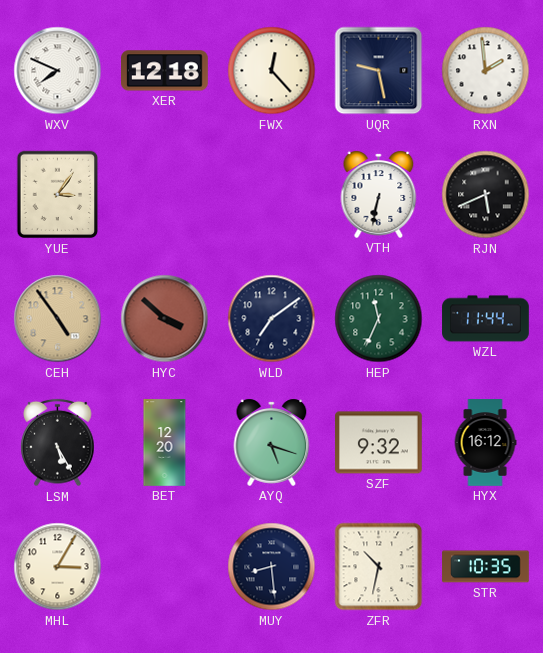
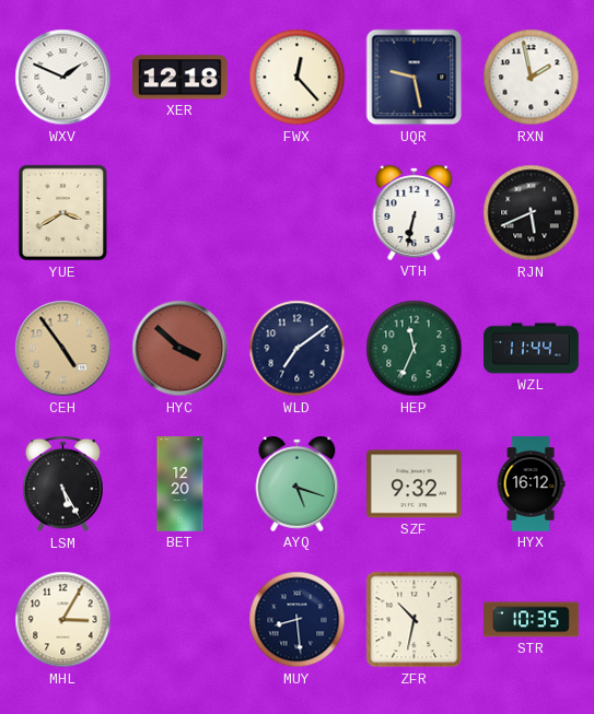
WXV: 7:49 -> 1:49
RXN: 1:59 -> 1:58
YUE: 3:06 -> 3:40
